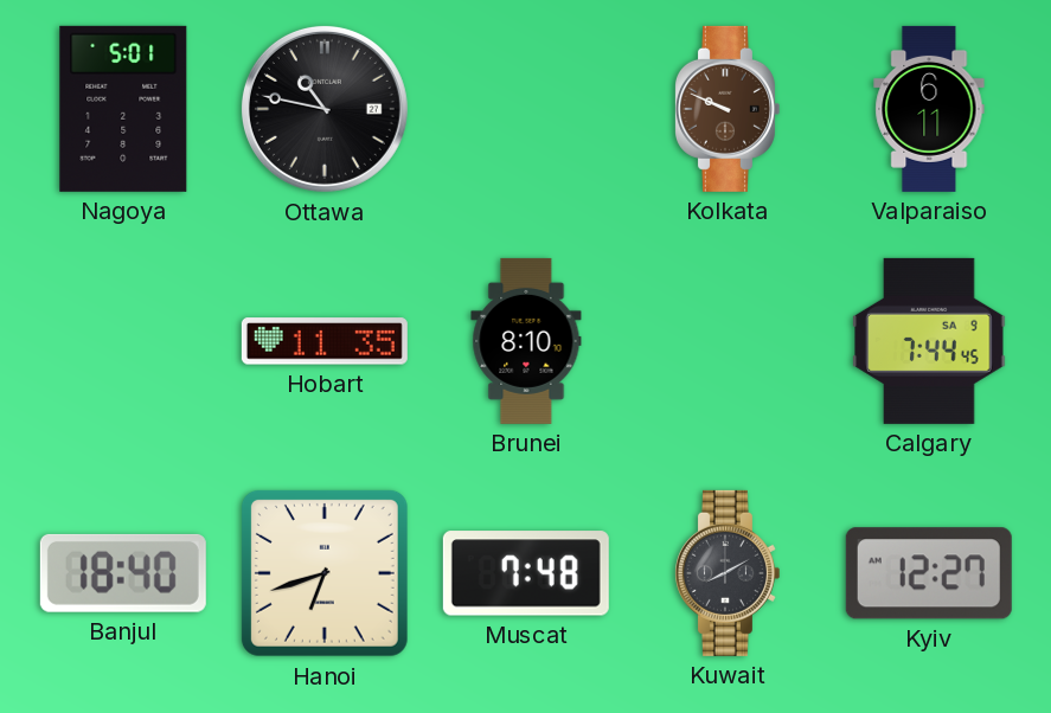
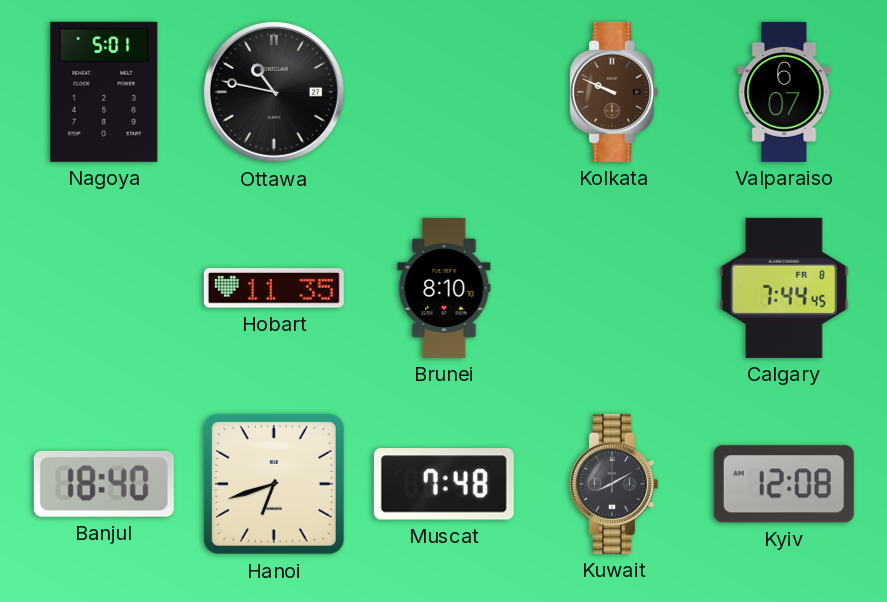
Valparaiso: 6:11 -> 6:07
Calgary date: SA 9 -> FR 8
Kyiv: 12:27 -> 12:08
